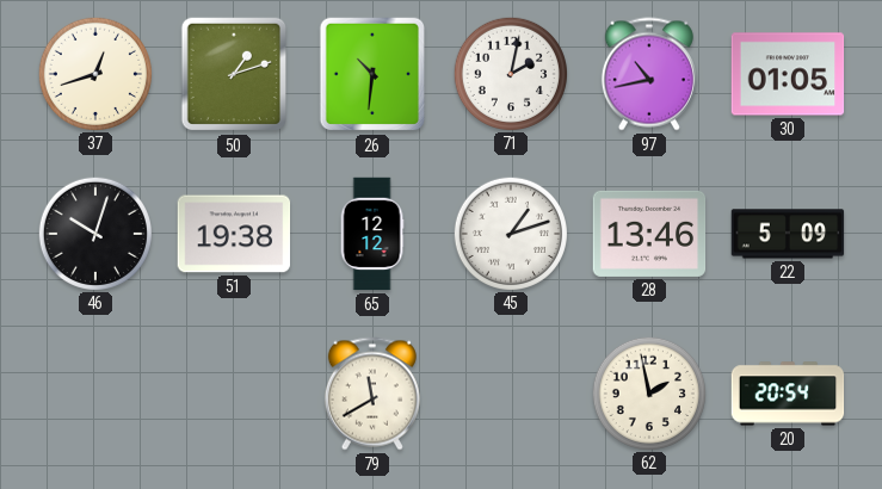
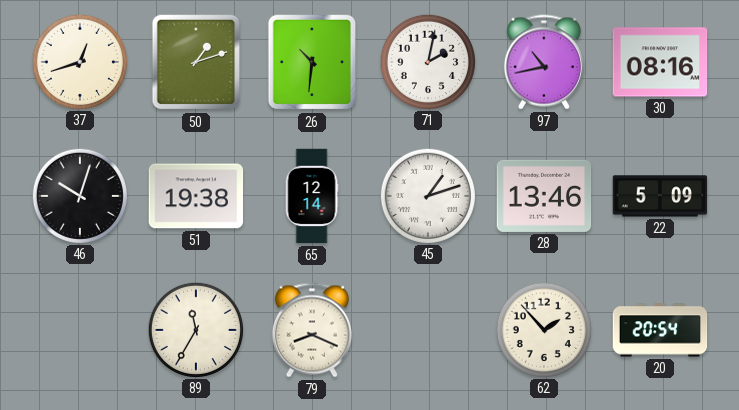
30: 01:05 -> 08:16
65: 12:12 -> 12:14
89: none -> 11:35
79: 11:40 -> 8:19
62: 1:58 -> 1:53
